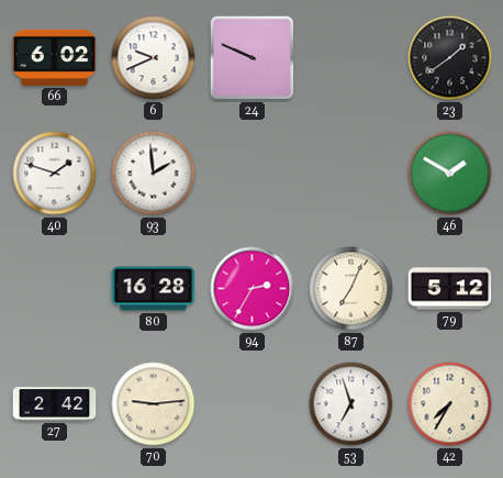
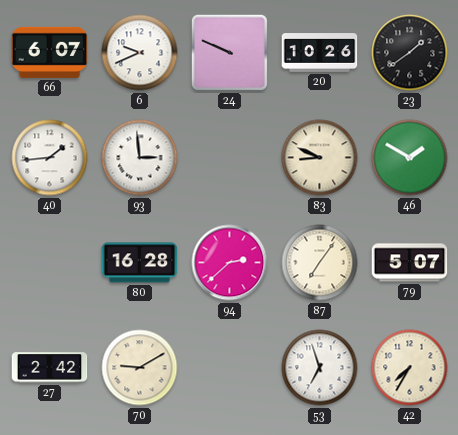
66: 6:02 -> 6:07
20: none -> 10:26
40: 1:48 -> 1:44
93: 1:59 -> 2:59
83: none -> 8:49
94: 2:35 -> 2:38
87: 7:04 -> 7:06
79: 5:12 -> 5:07
70: 9:14 -> 9:10
